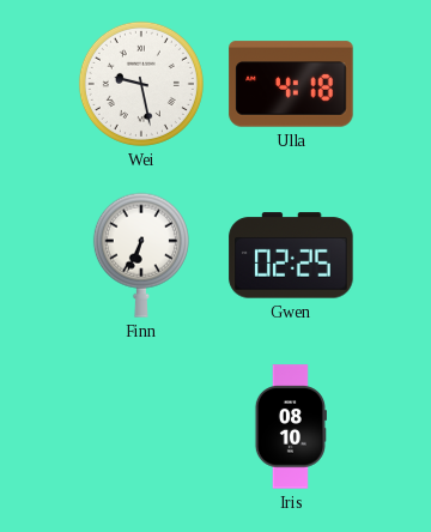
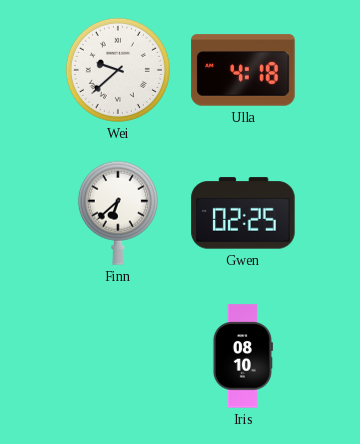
Wei: 9:28 -> 9:38
Finn: 6:34 -> 6:38
